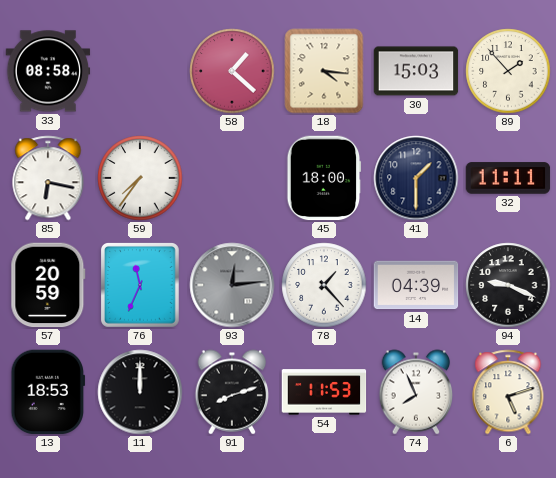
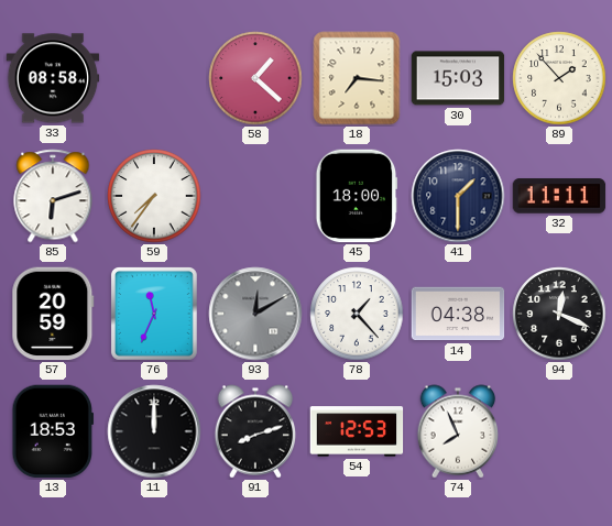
18: 4:16 -> 7:16
85: 6:17 -> 6:12
93: 12:14 -> 12:10
14: 04:39 -> 04:38
94: 9:19 -> 12:19
54: 11:53 -> 12:53
6: 5:12 -> none
